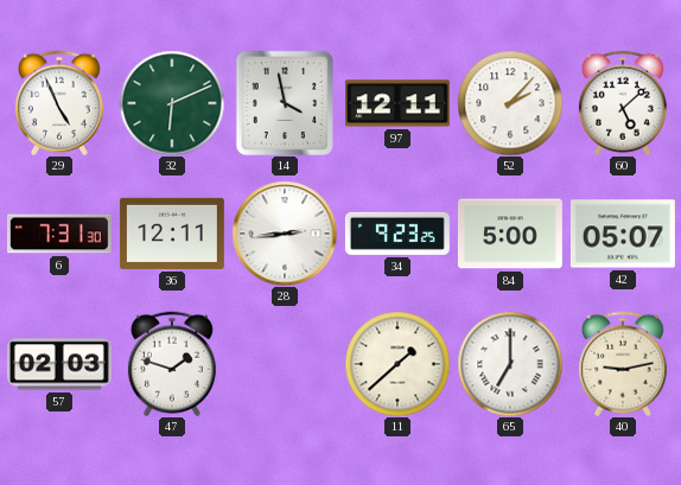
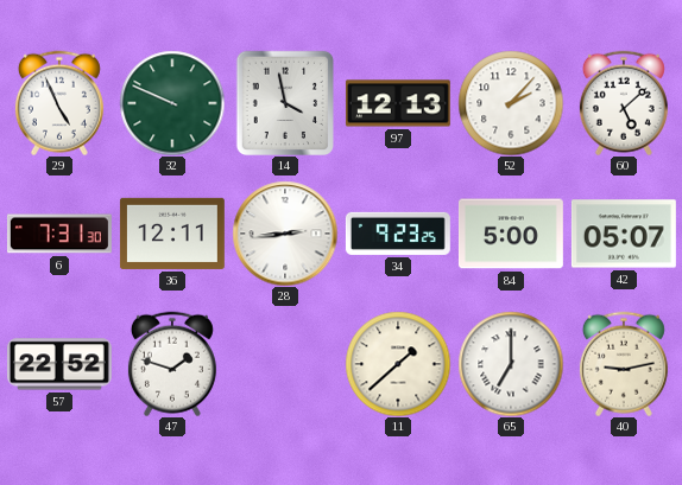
32: 6:11 -> 9:49
97: 12:11 -> 12:13
57: 02:03 -> 22:52
